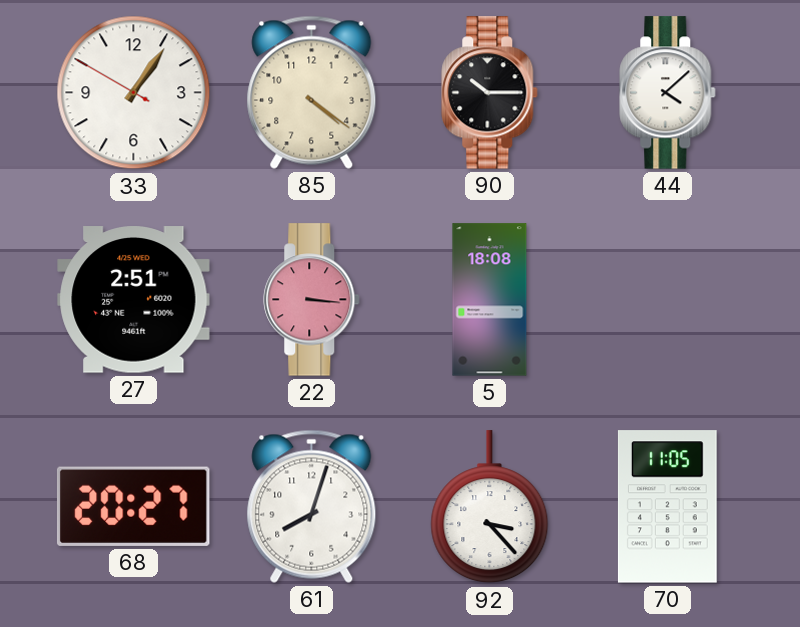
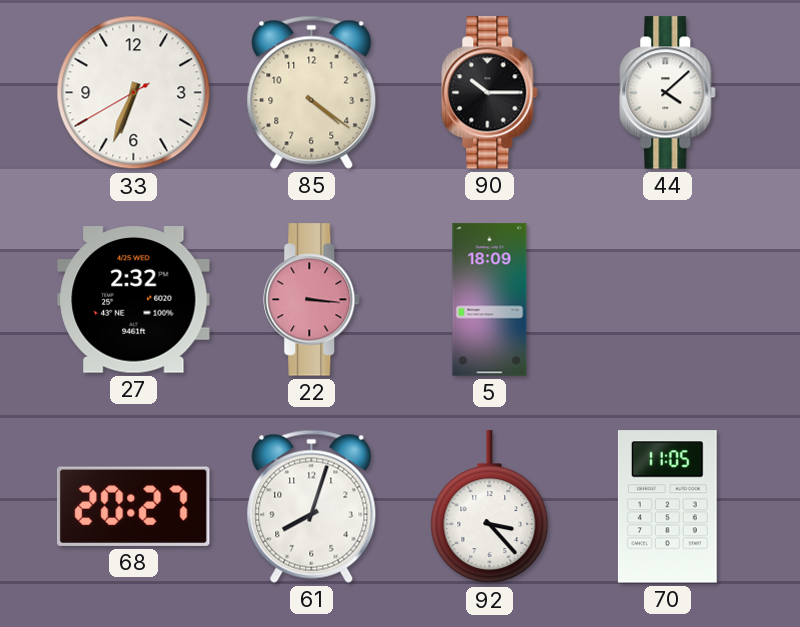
33: 1:05 -> 6:33
27: 2:51 -> 2:32
5: 18:08 -> 18:09
